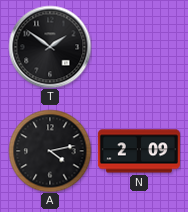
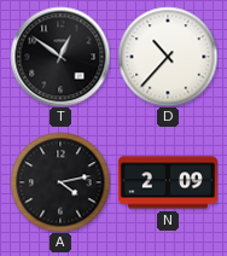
T: 1:51 -> 12:51
D: none -> 10:37
